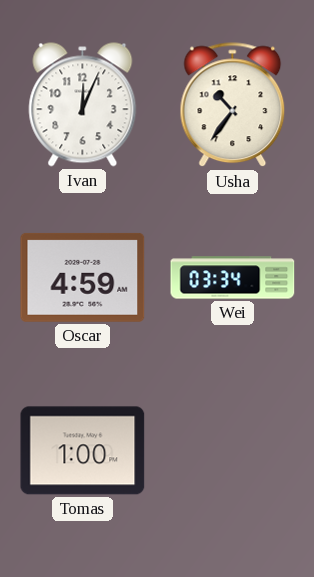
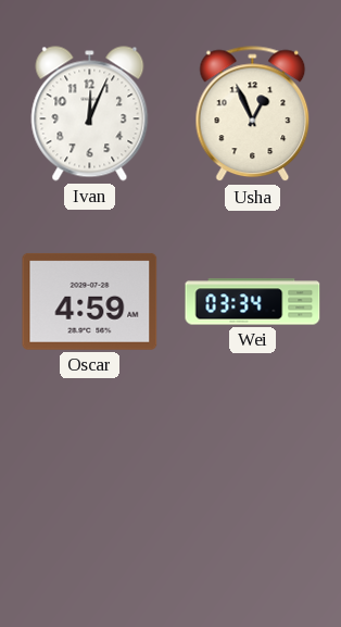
Usha: 10:36 -> 12:56
Tomas: 1:00 -> none
